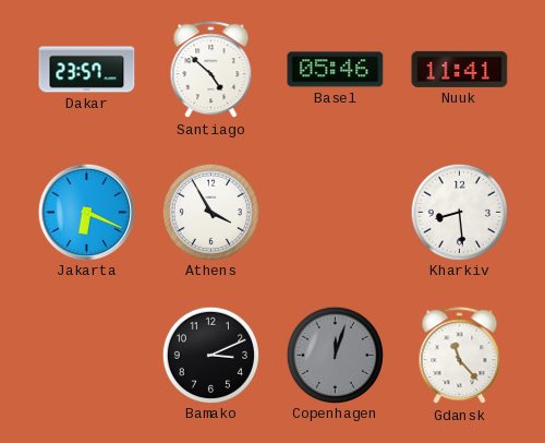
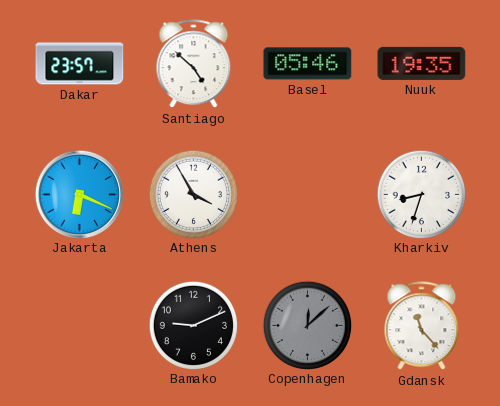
Nuuk: 11:41 -> 19:35
Kharkiv: 8:29 -> 8:33
Bamako: 3:11 -> 9:11
Copenhagen: 12:03 -> 12:08
